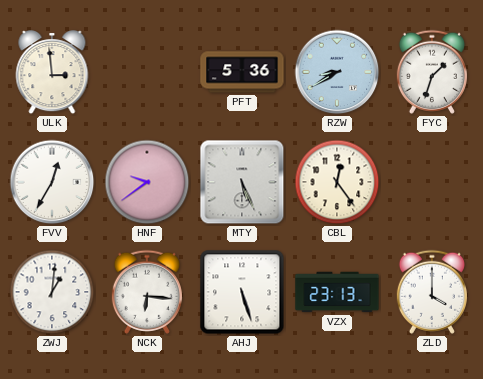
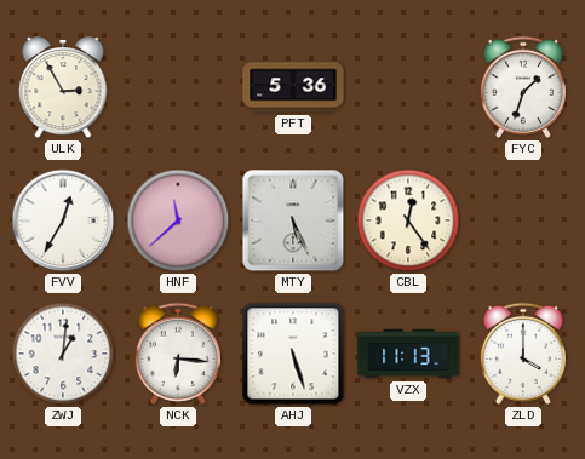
ULK: 2:59 -> 2:55
RZW: 8:40 -> none
HNF: 9:39 -> 11:38
VZX: 23:13 -> 11:13
